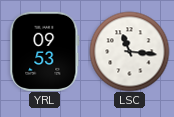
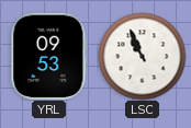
LSC: 11:16 -> 10:56
